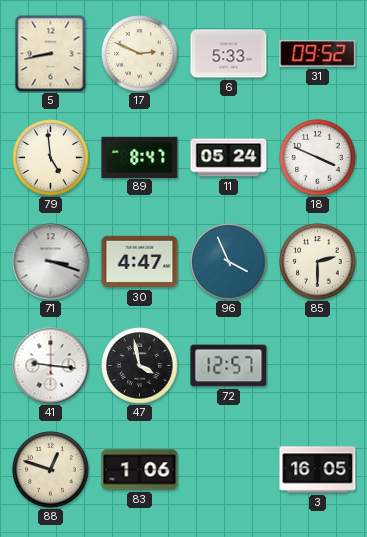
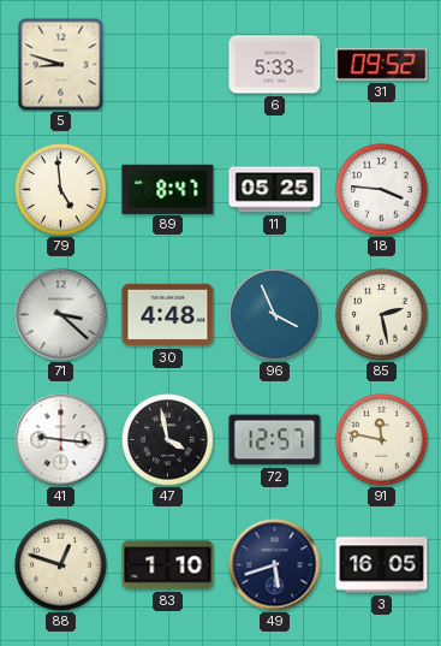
5: 8:43 -> 8:48
17: 2:49 -> none
11: 05:24 -> 05:25
18: 3:49 -> 3:46
71: 3:18 -> 3:22
30: 4:47 -> 4:48
85: 2:30 -> 2:28
91: none -> 11:47
83: 1:06 -> 1:10
49: none -> 5:42
